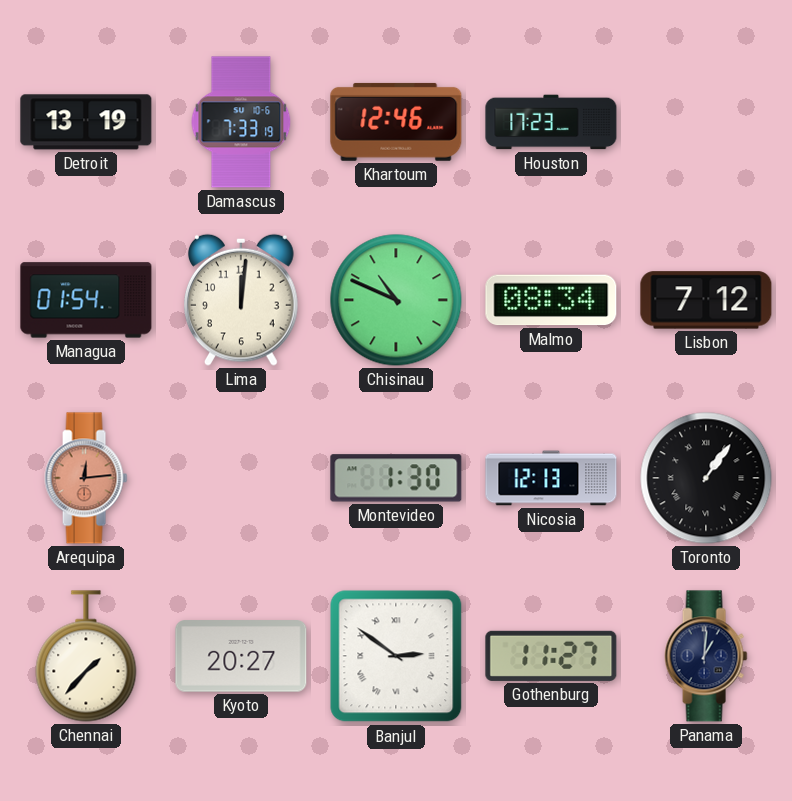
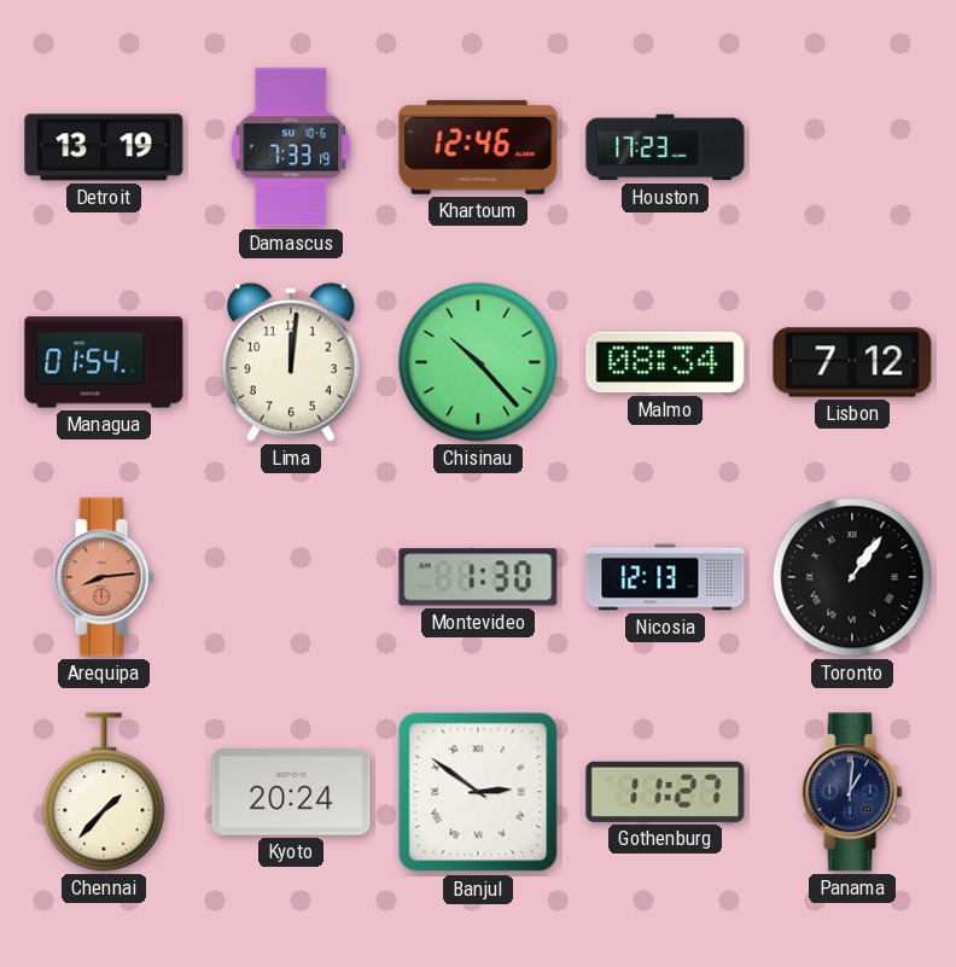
Chisinau: 10:49 -> 10:23
Arequipa: 12:14 -> 8:14
Kyoto: 20:27 -> 20:24
